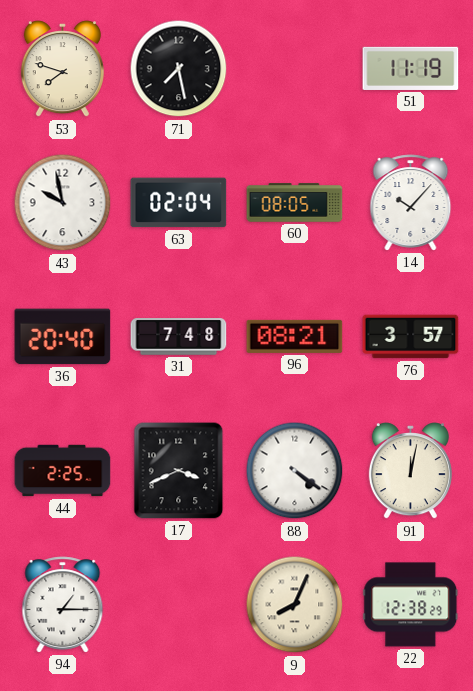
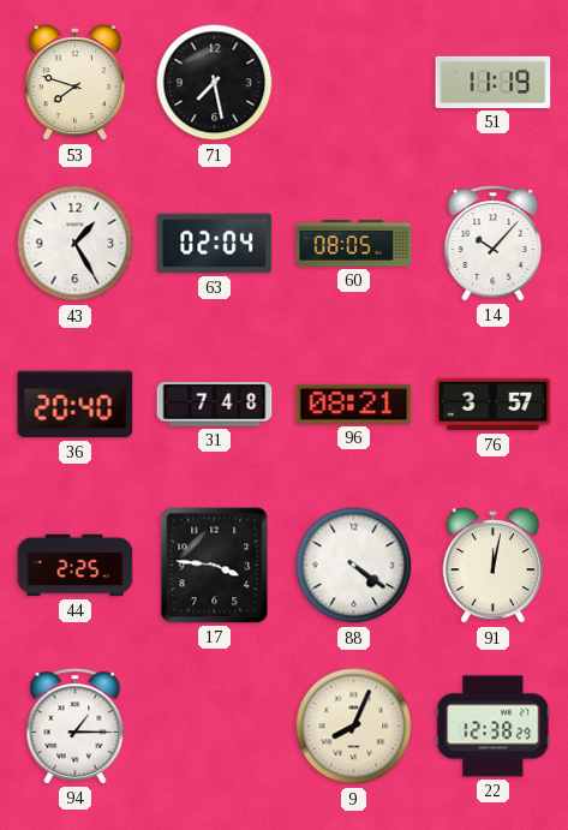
43: 9:58 -> 1:25
17: 3:41 -> 3:46
